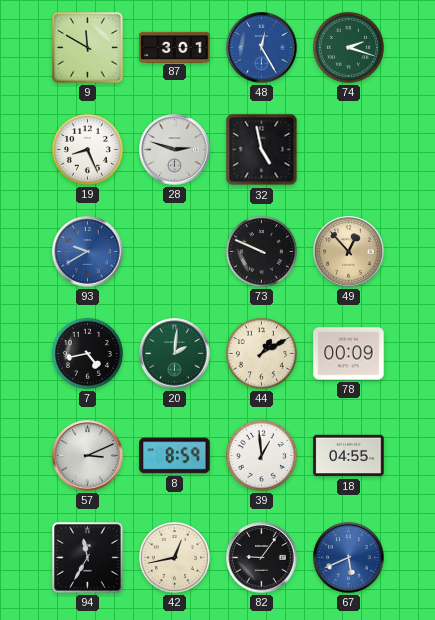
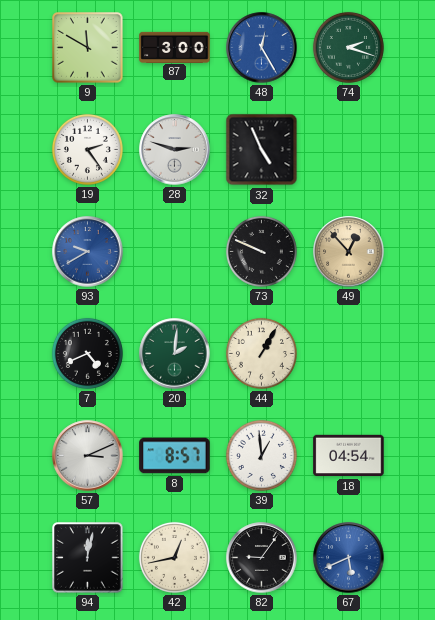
87: 3:01 -> 3:00
19: 8:26 -> 2:24
32: 4:58 -> 4:56
7: 4:43 -> 4:41
44: 1:10 -> 1:05
78: 00:09 -> none
8: 8:59 -> 8:57
18: 04:55 -> 04:54
94: 11:35 -> 12:02
